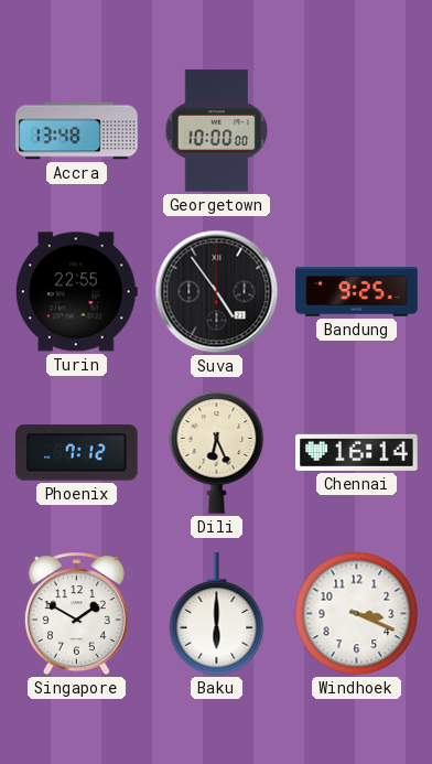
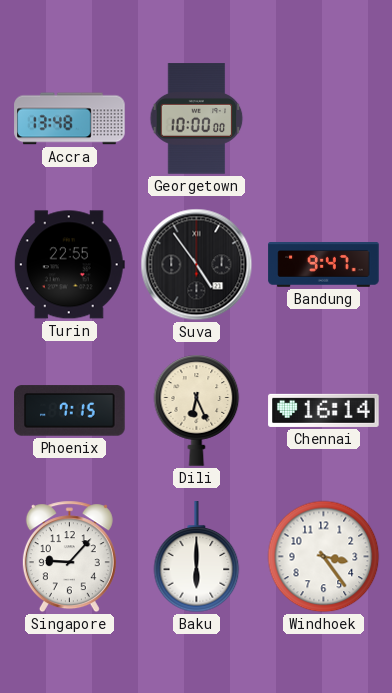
Bandung: 9:25 -> 9:47
Phoenix: 7:12 -> 7:15
Singapore: 1:50 -> 9:07
Windhoek: 3:19 -> 3:24
